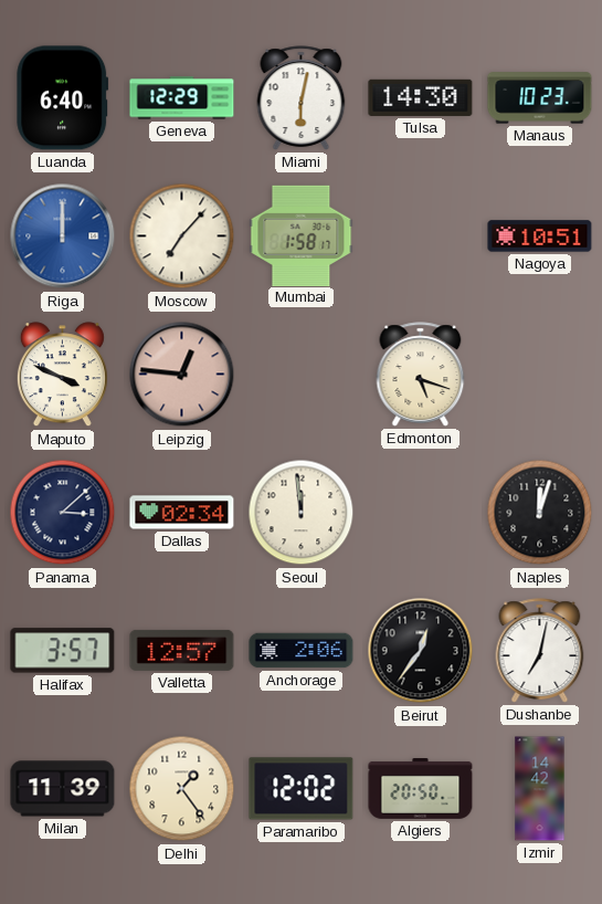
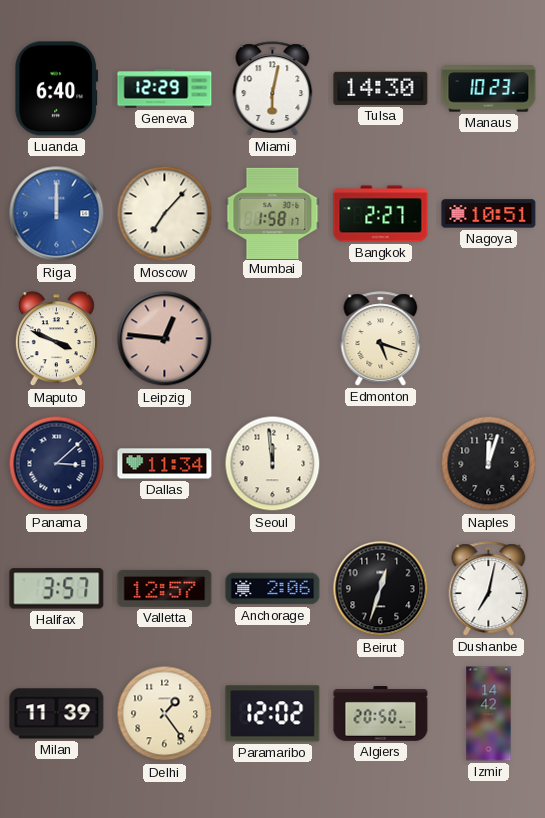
Bangkok: none -> 2:27
Dallas: 02:34 -> 11:34
Beirut: 12:36 -> 12:33
